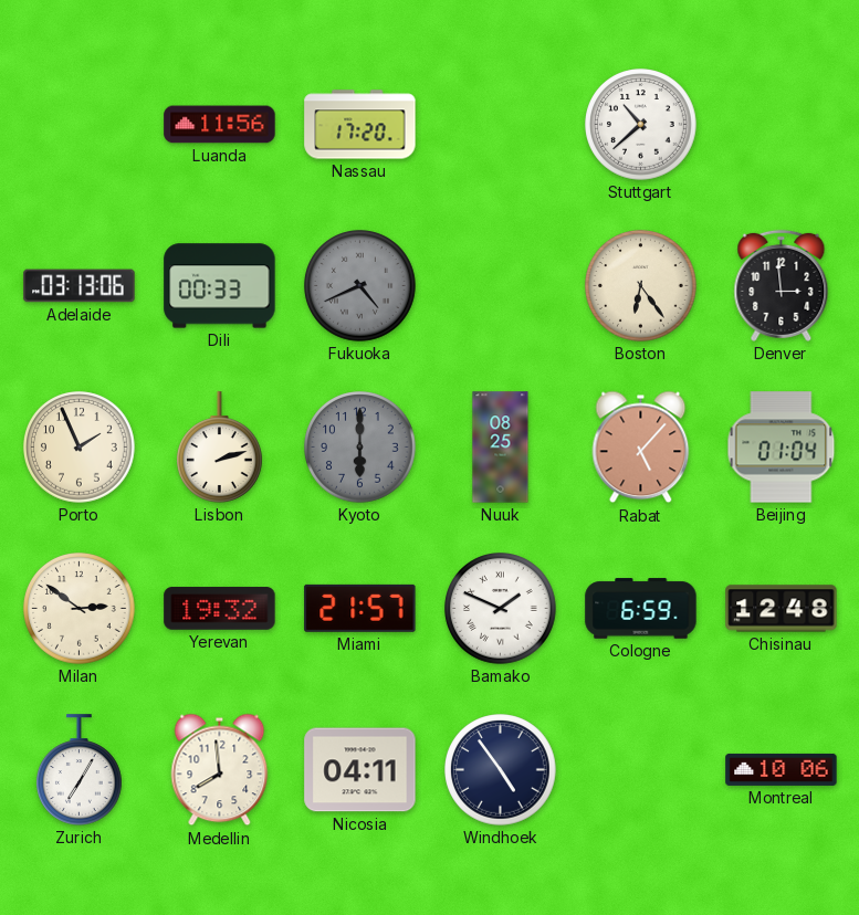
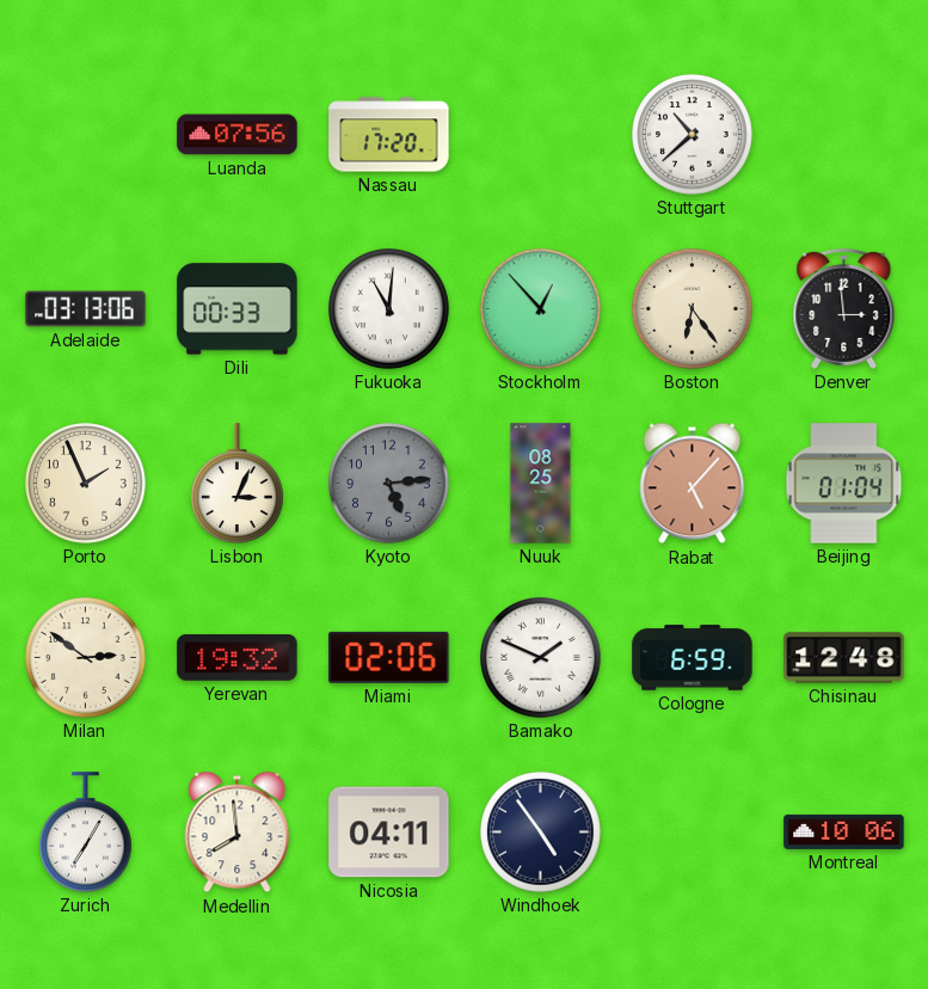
Luanda: 11:56 -> 07:56
Fukuoka: 4:41 -> 11:01
Fukuoka dial: grey -> white
Stockholm: none -> 12:53
Lisbon: 2:12 -> 3:04
Kyoto: 6:00 -> 5:14
Miami: 21:57 -> 02:06
